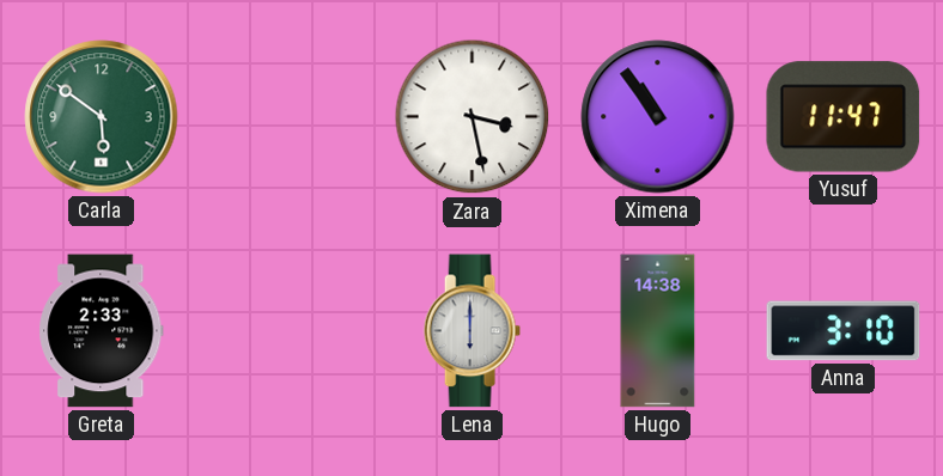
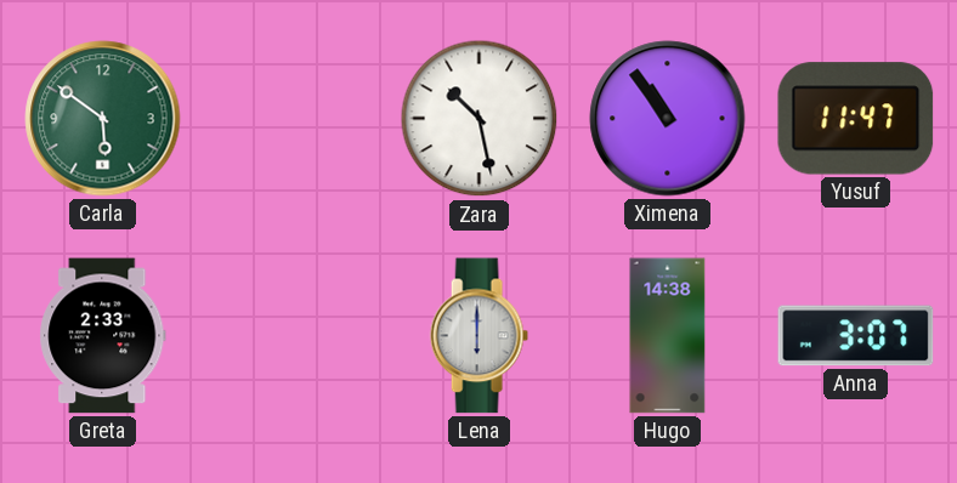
Zara: 3:28 -> 10:28
Anna: 3:10 -> 3:07
